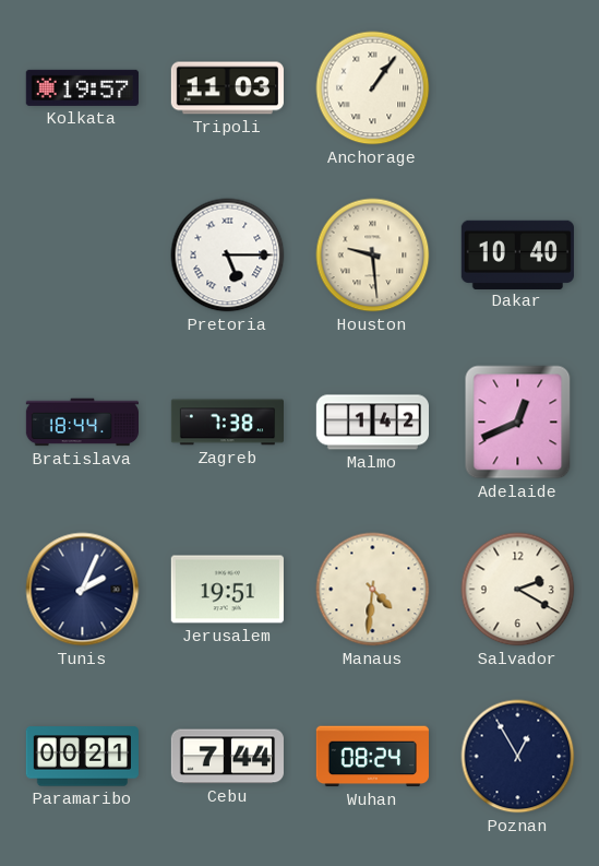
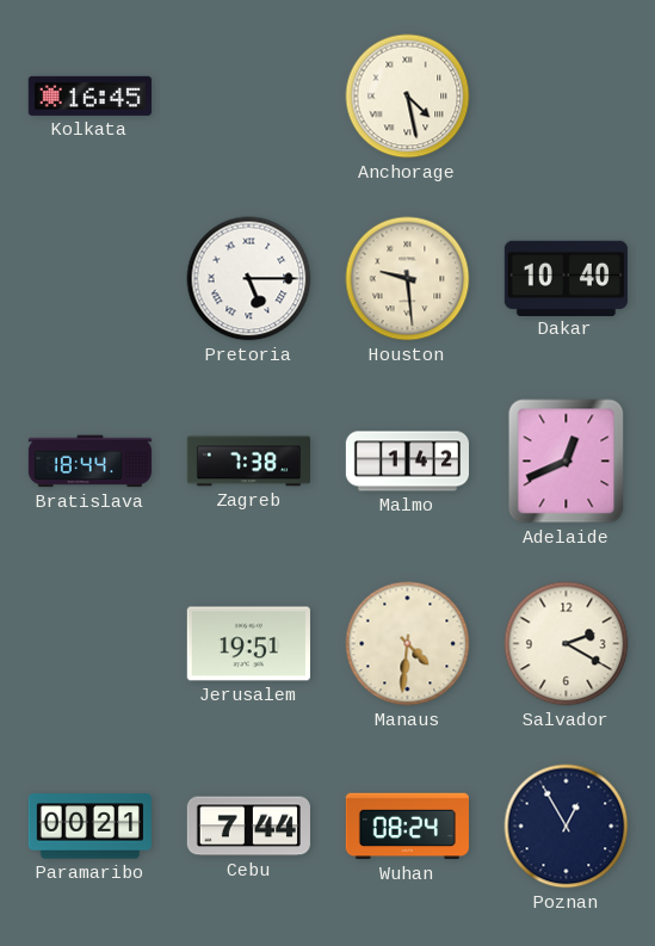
Kolkata: 19:57 -> 16:45
Tripoli: 11:03 -> none
Anchorage: 1:06 -> 4:28
Tunis: 2:04 -> none
